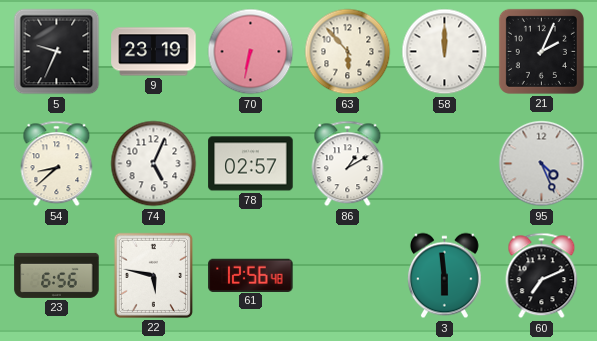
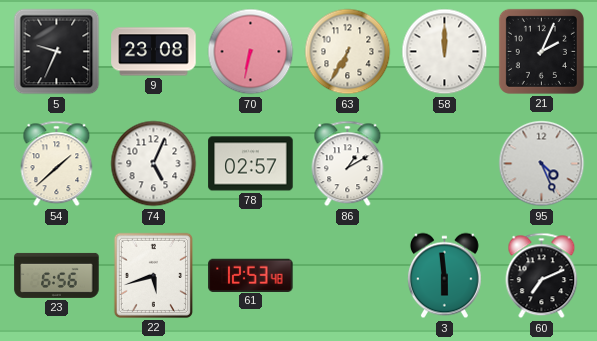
9: 23:19 -> 23:08
63: 5:53 -> 6:35
54: 8:38 -> 1:38
22: 5:47 -> 5:42
61: 12:56 -> 12:53
